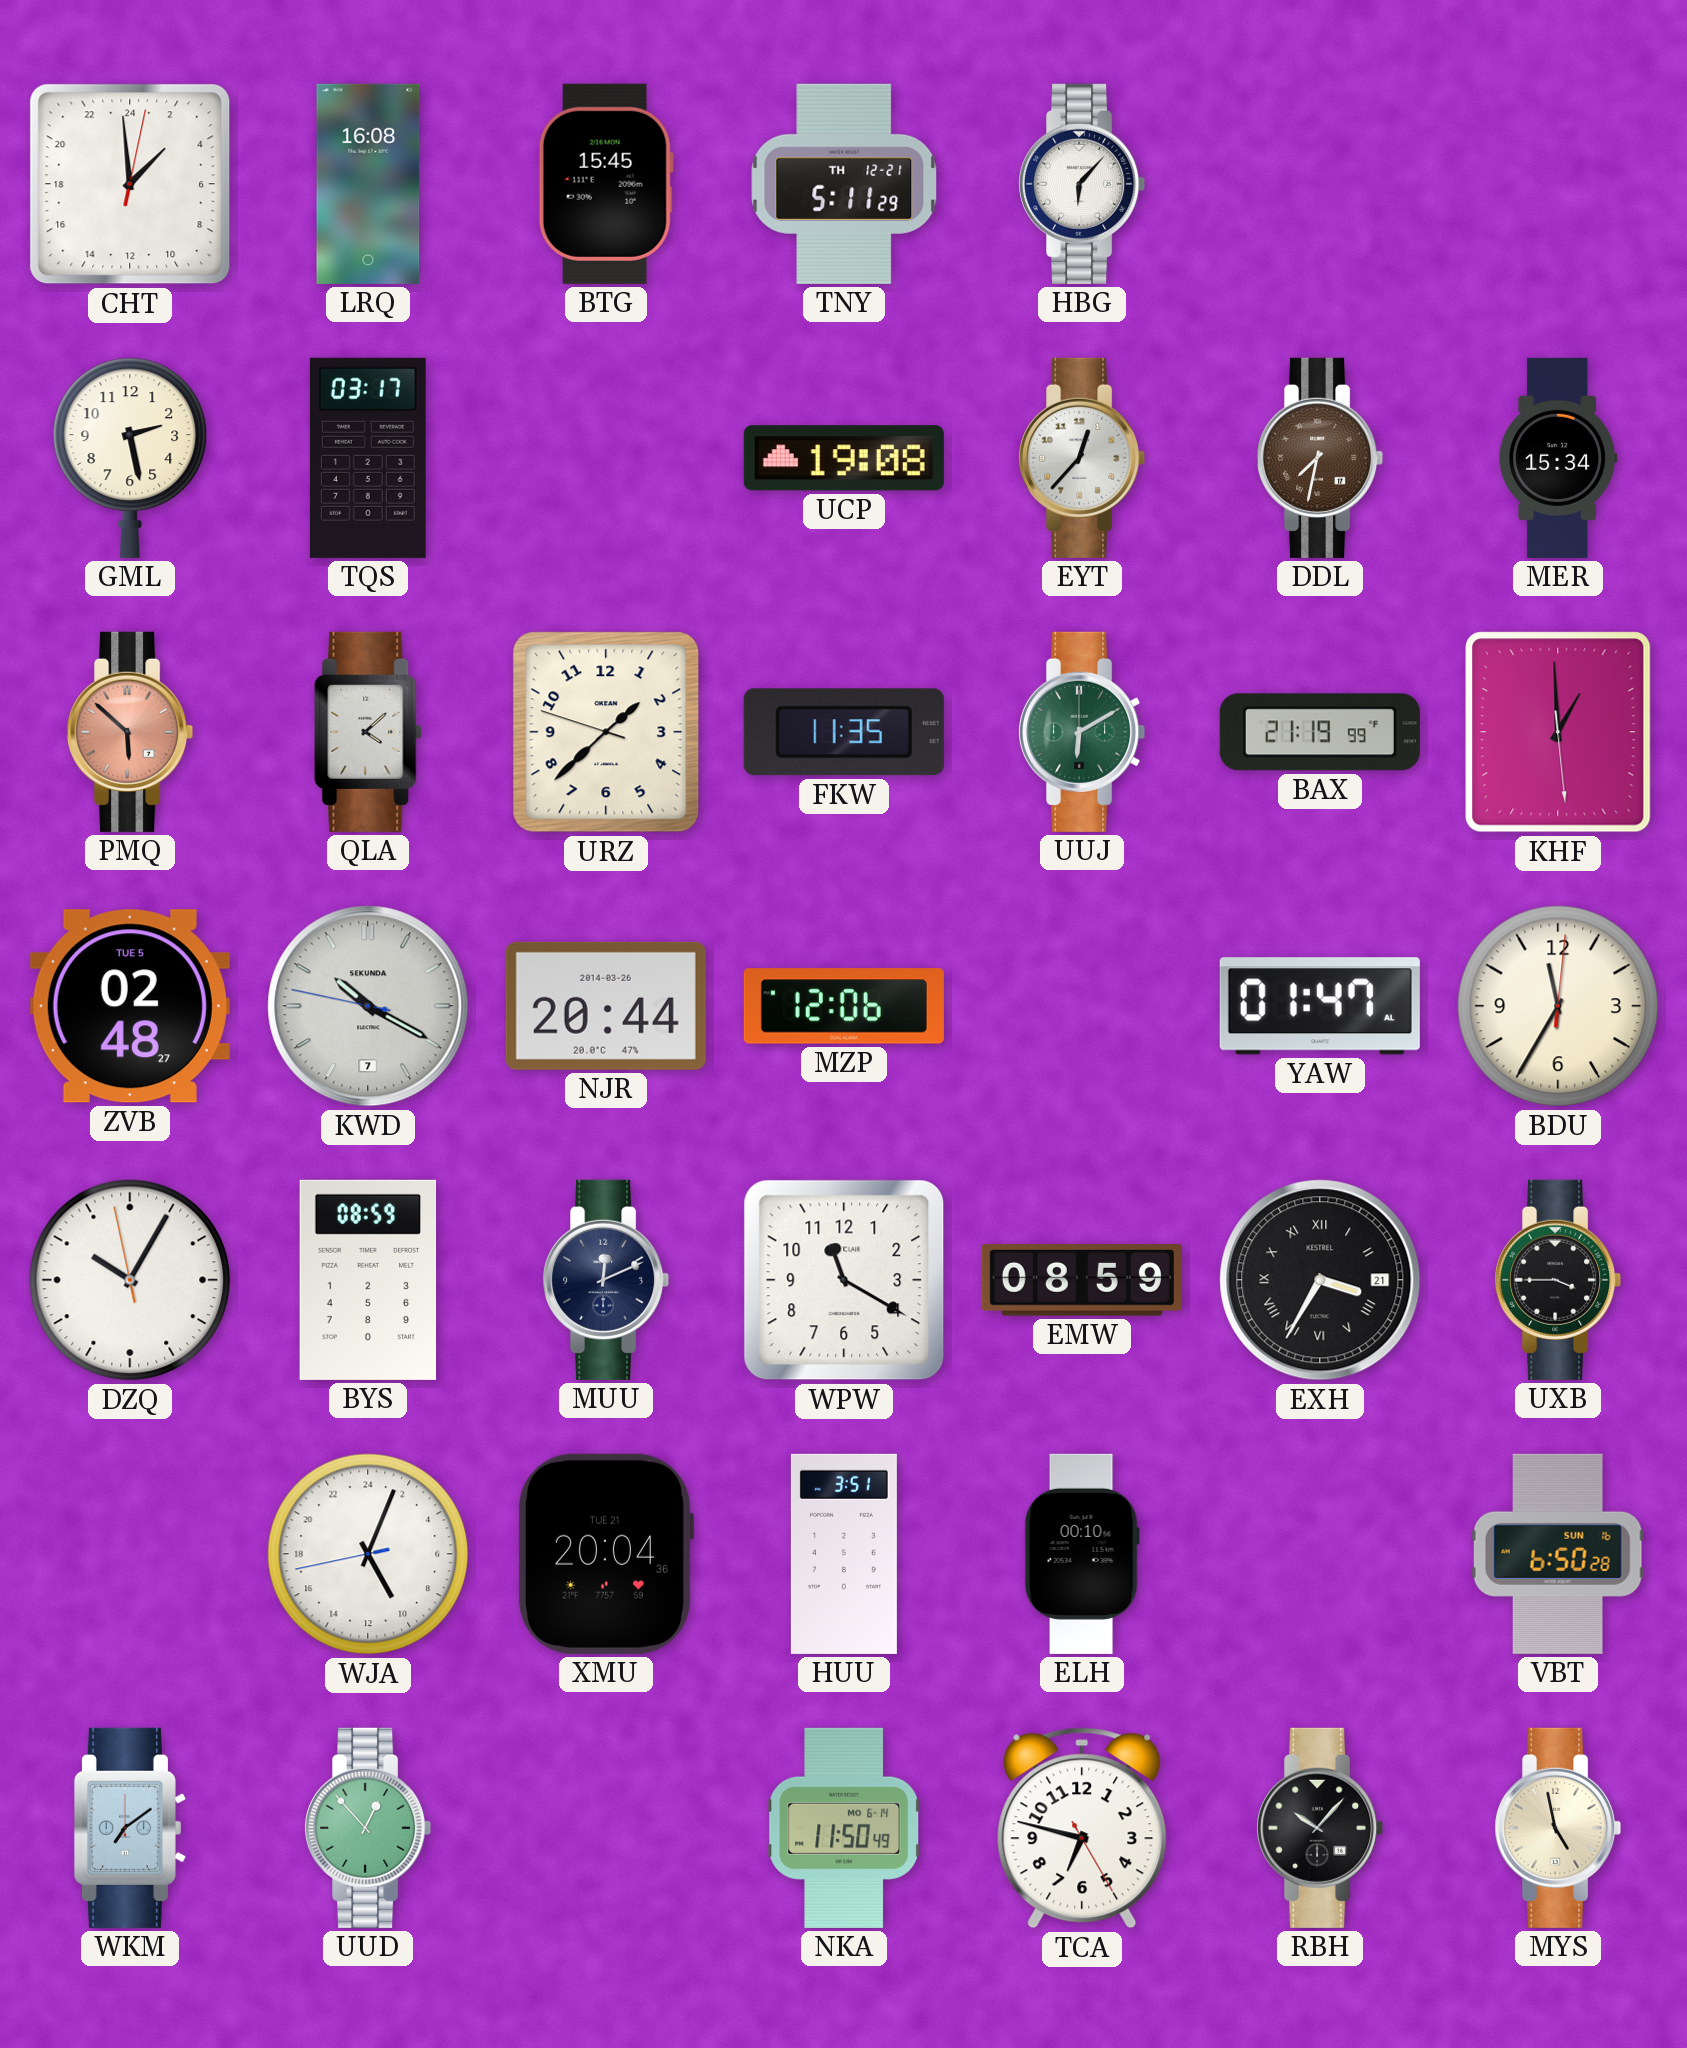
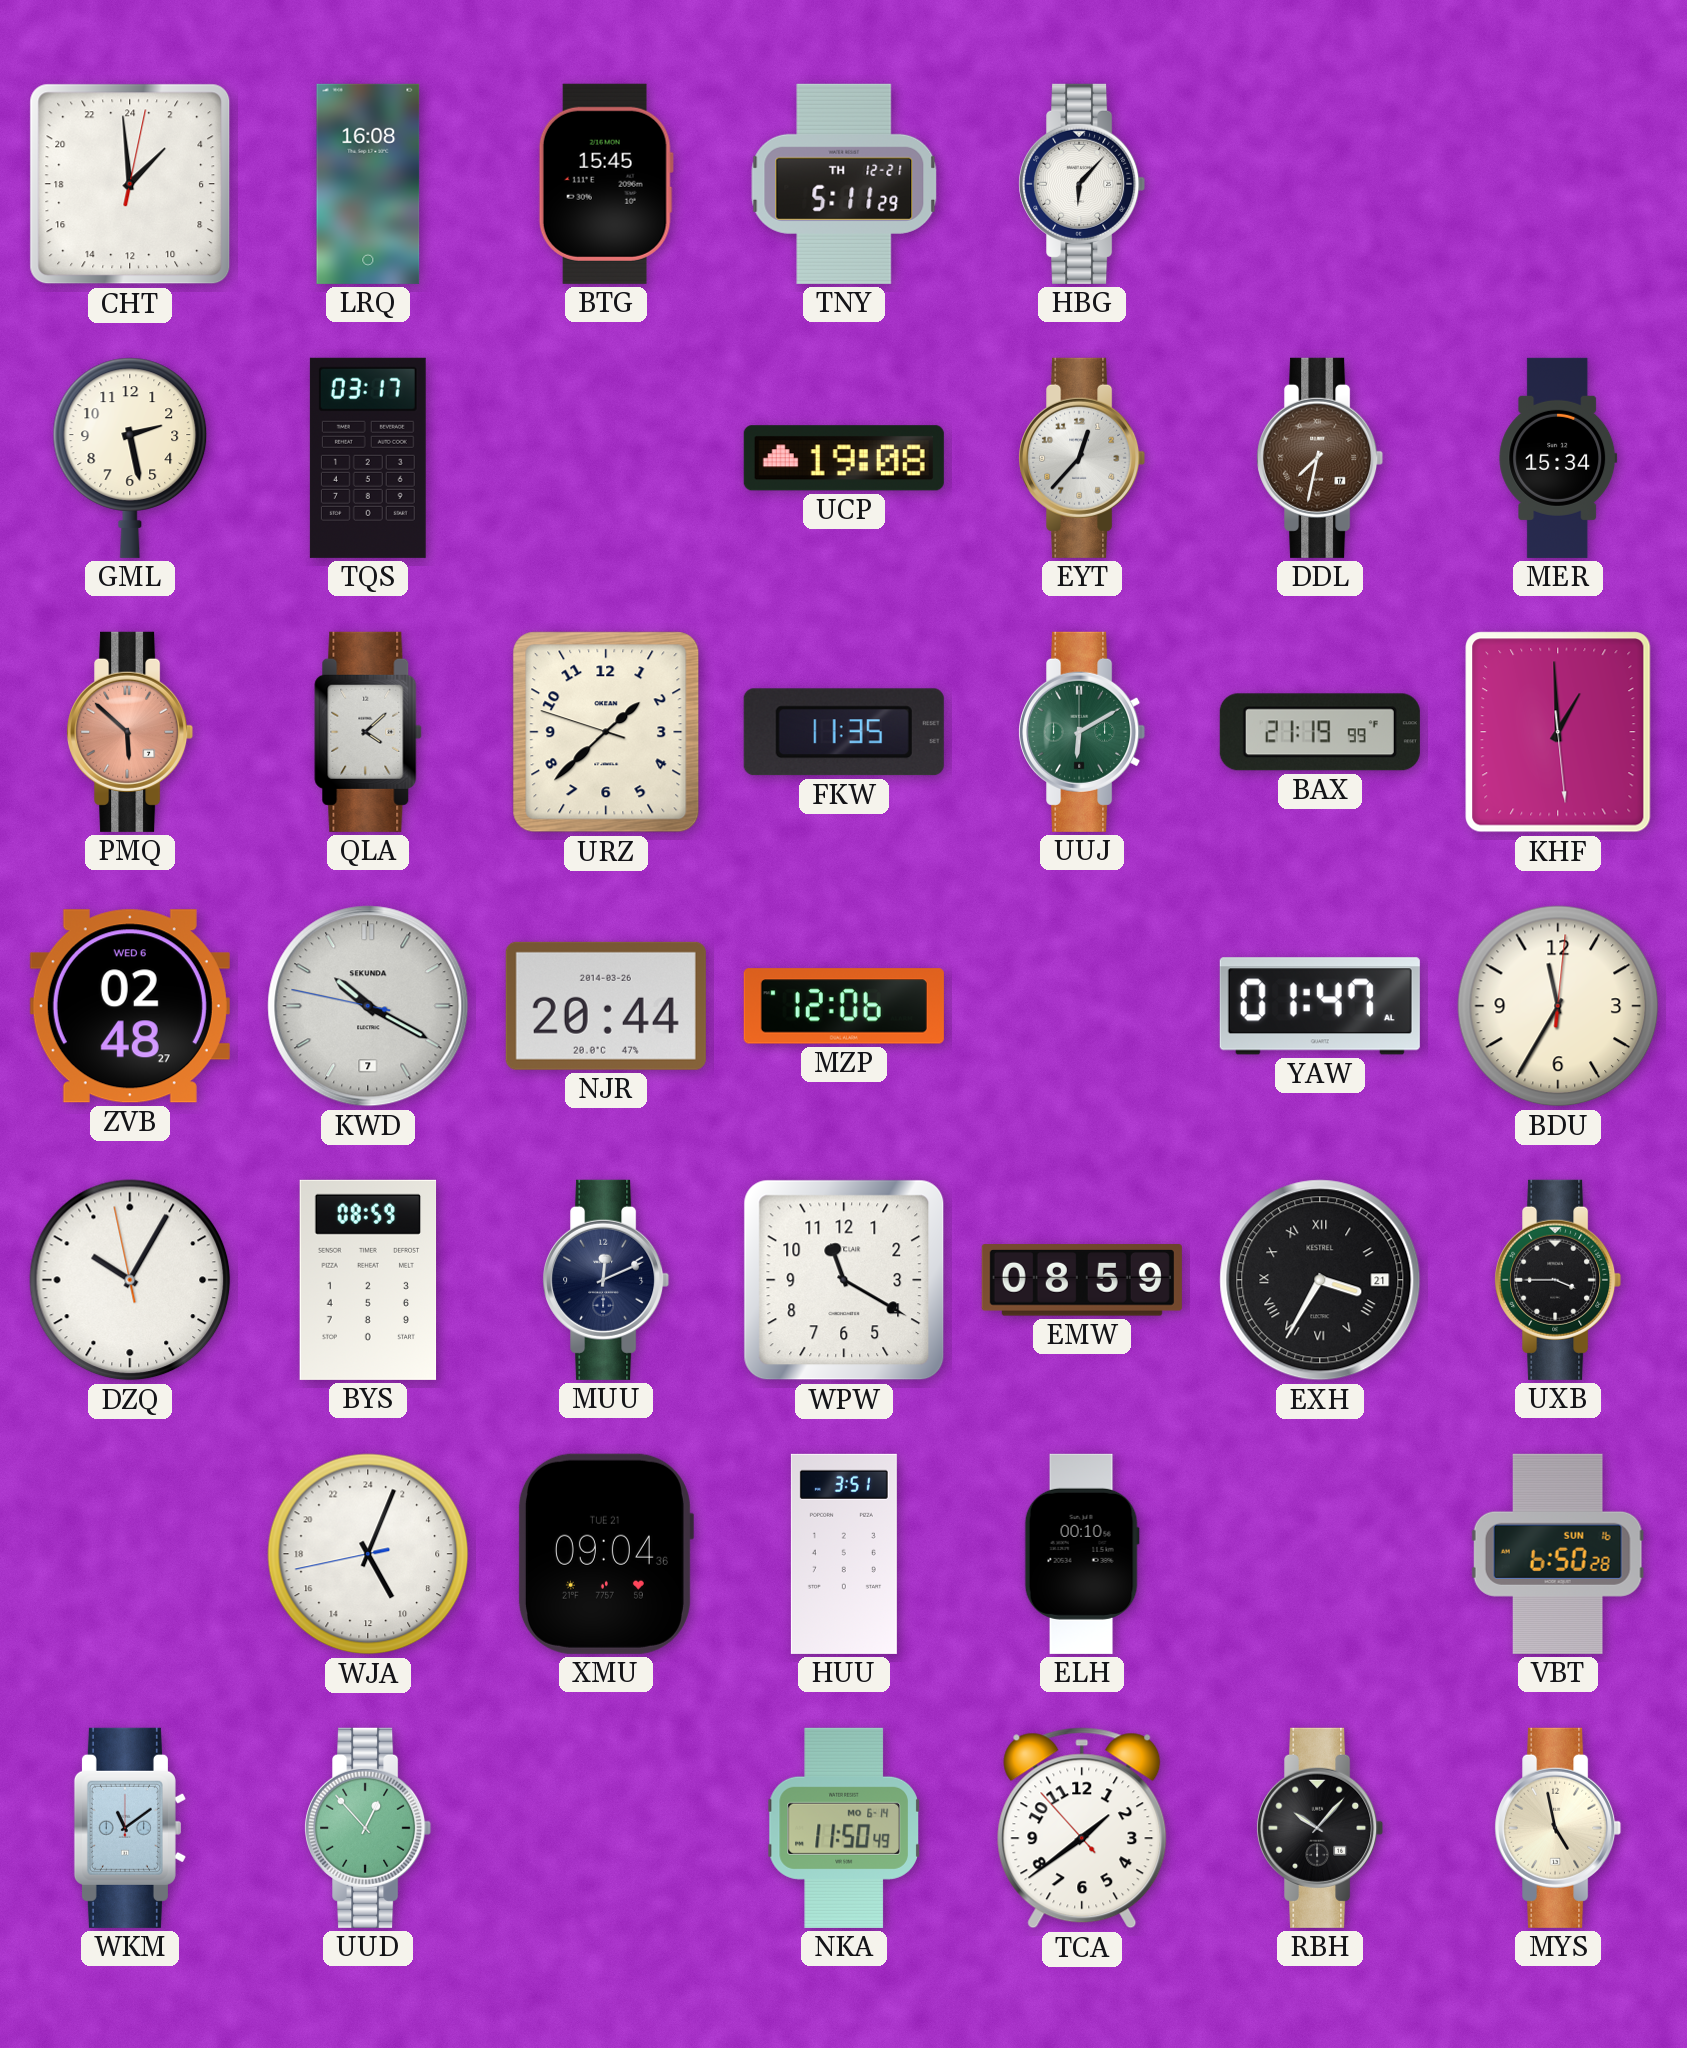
ZVB date: TUE 5 -> WED 6
XMU: 20:04 -> 09:04
WKM: 7:09 -> 11:09
TCA: 6:47 -> 1:38
